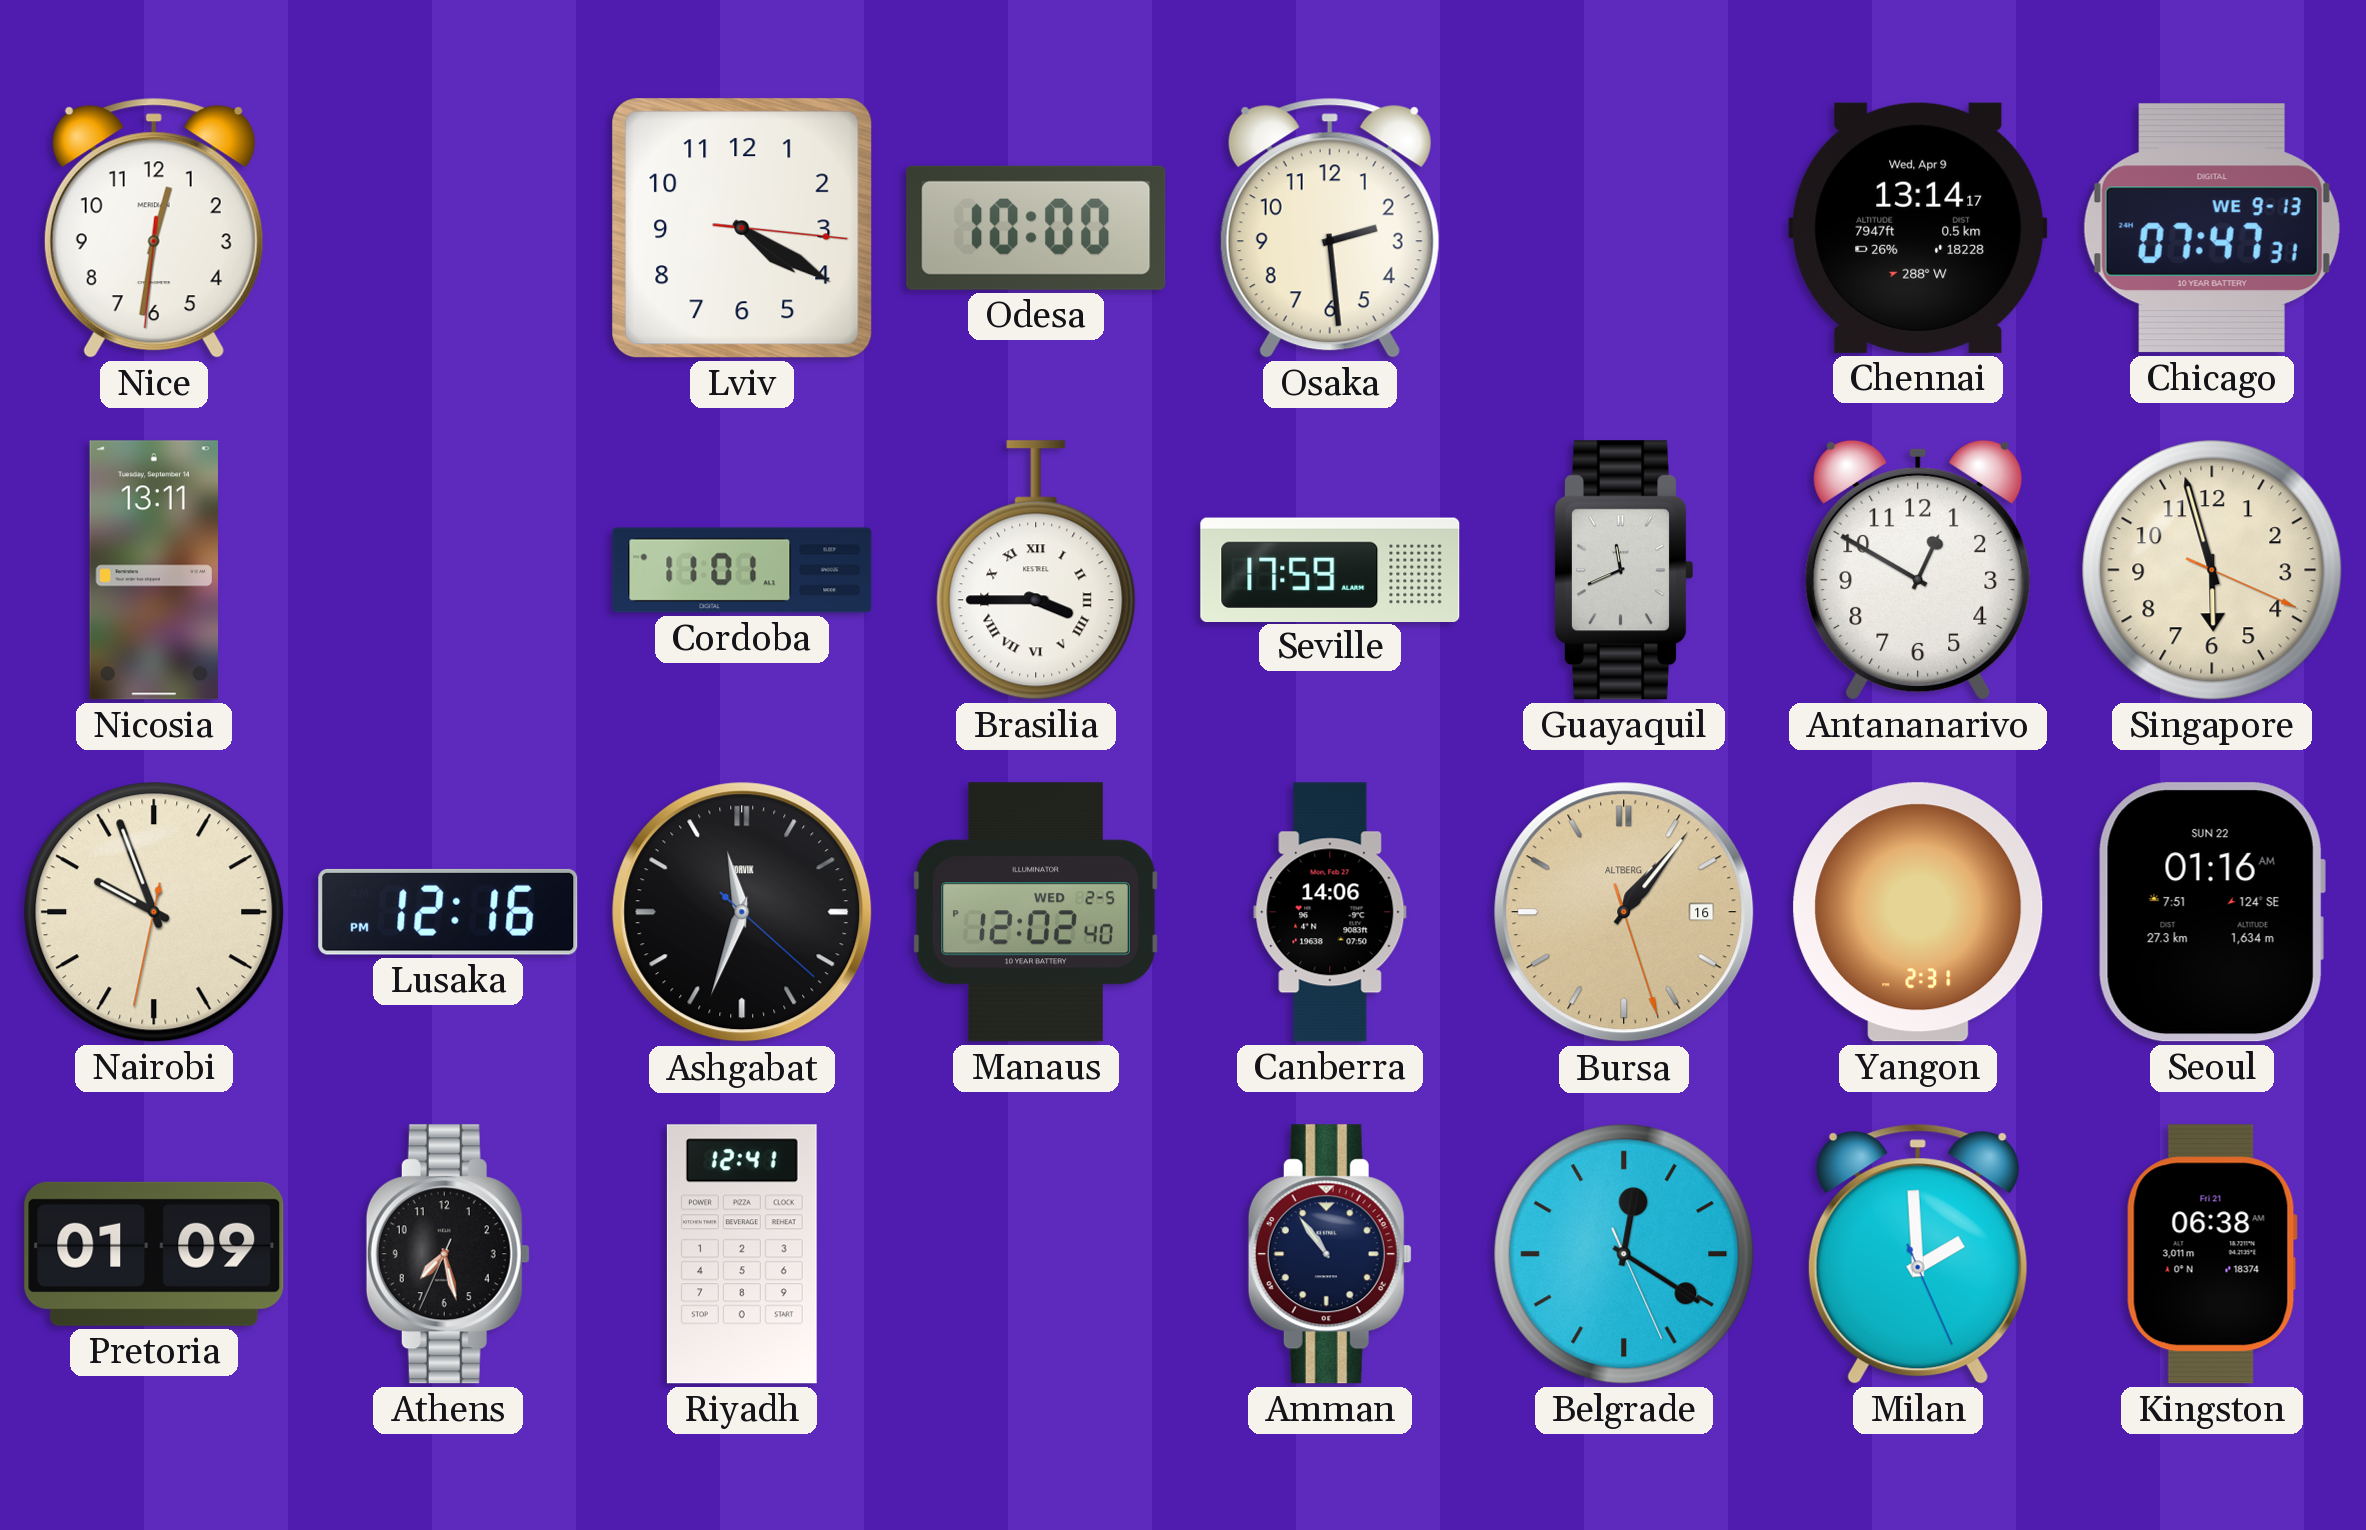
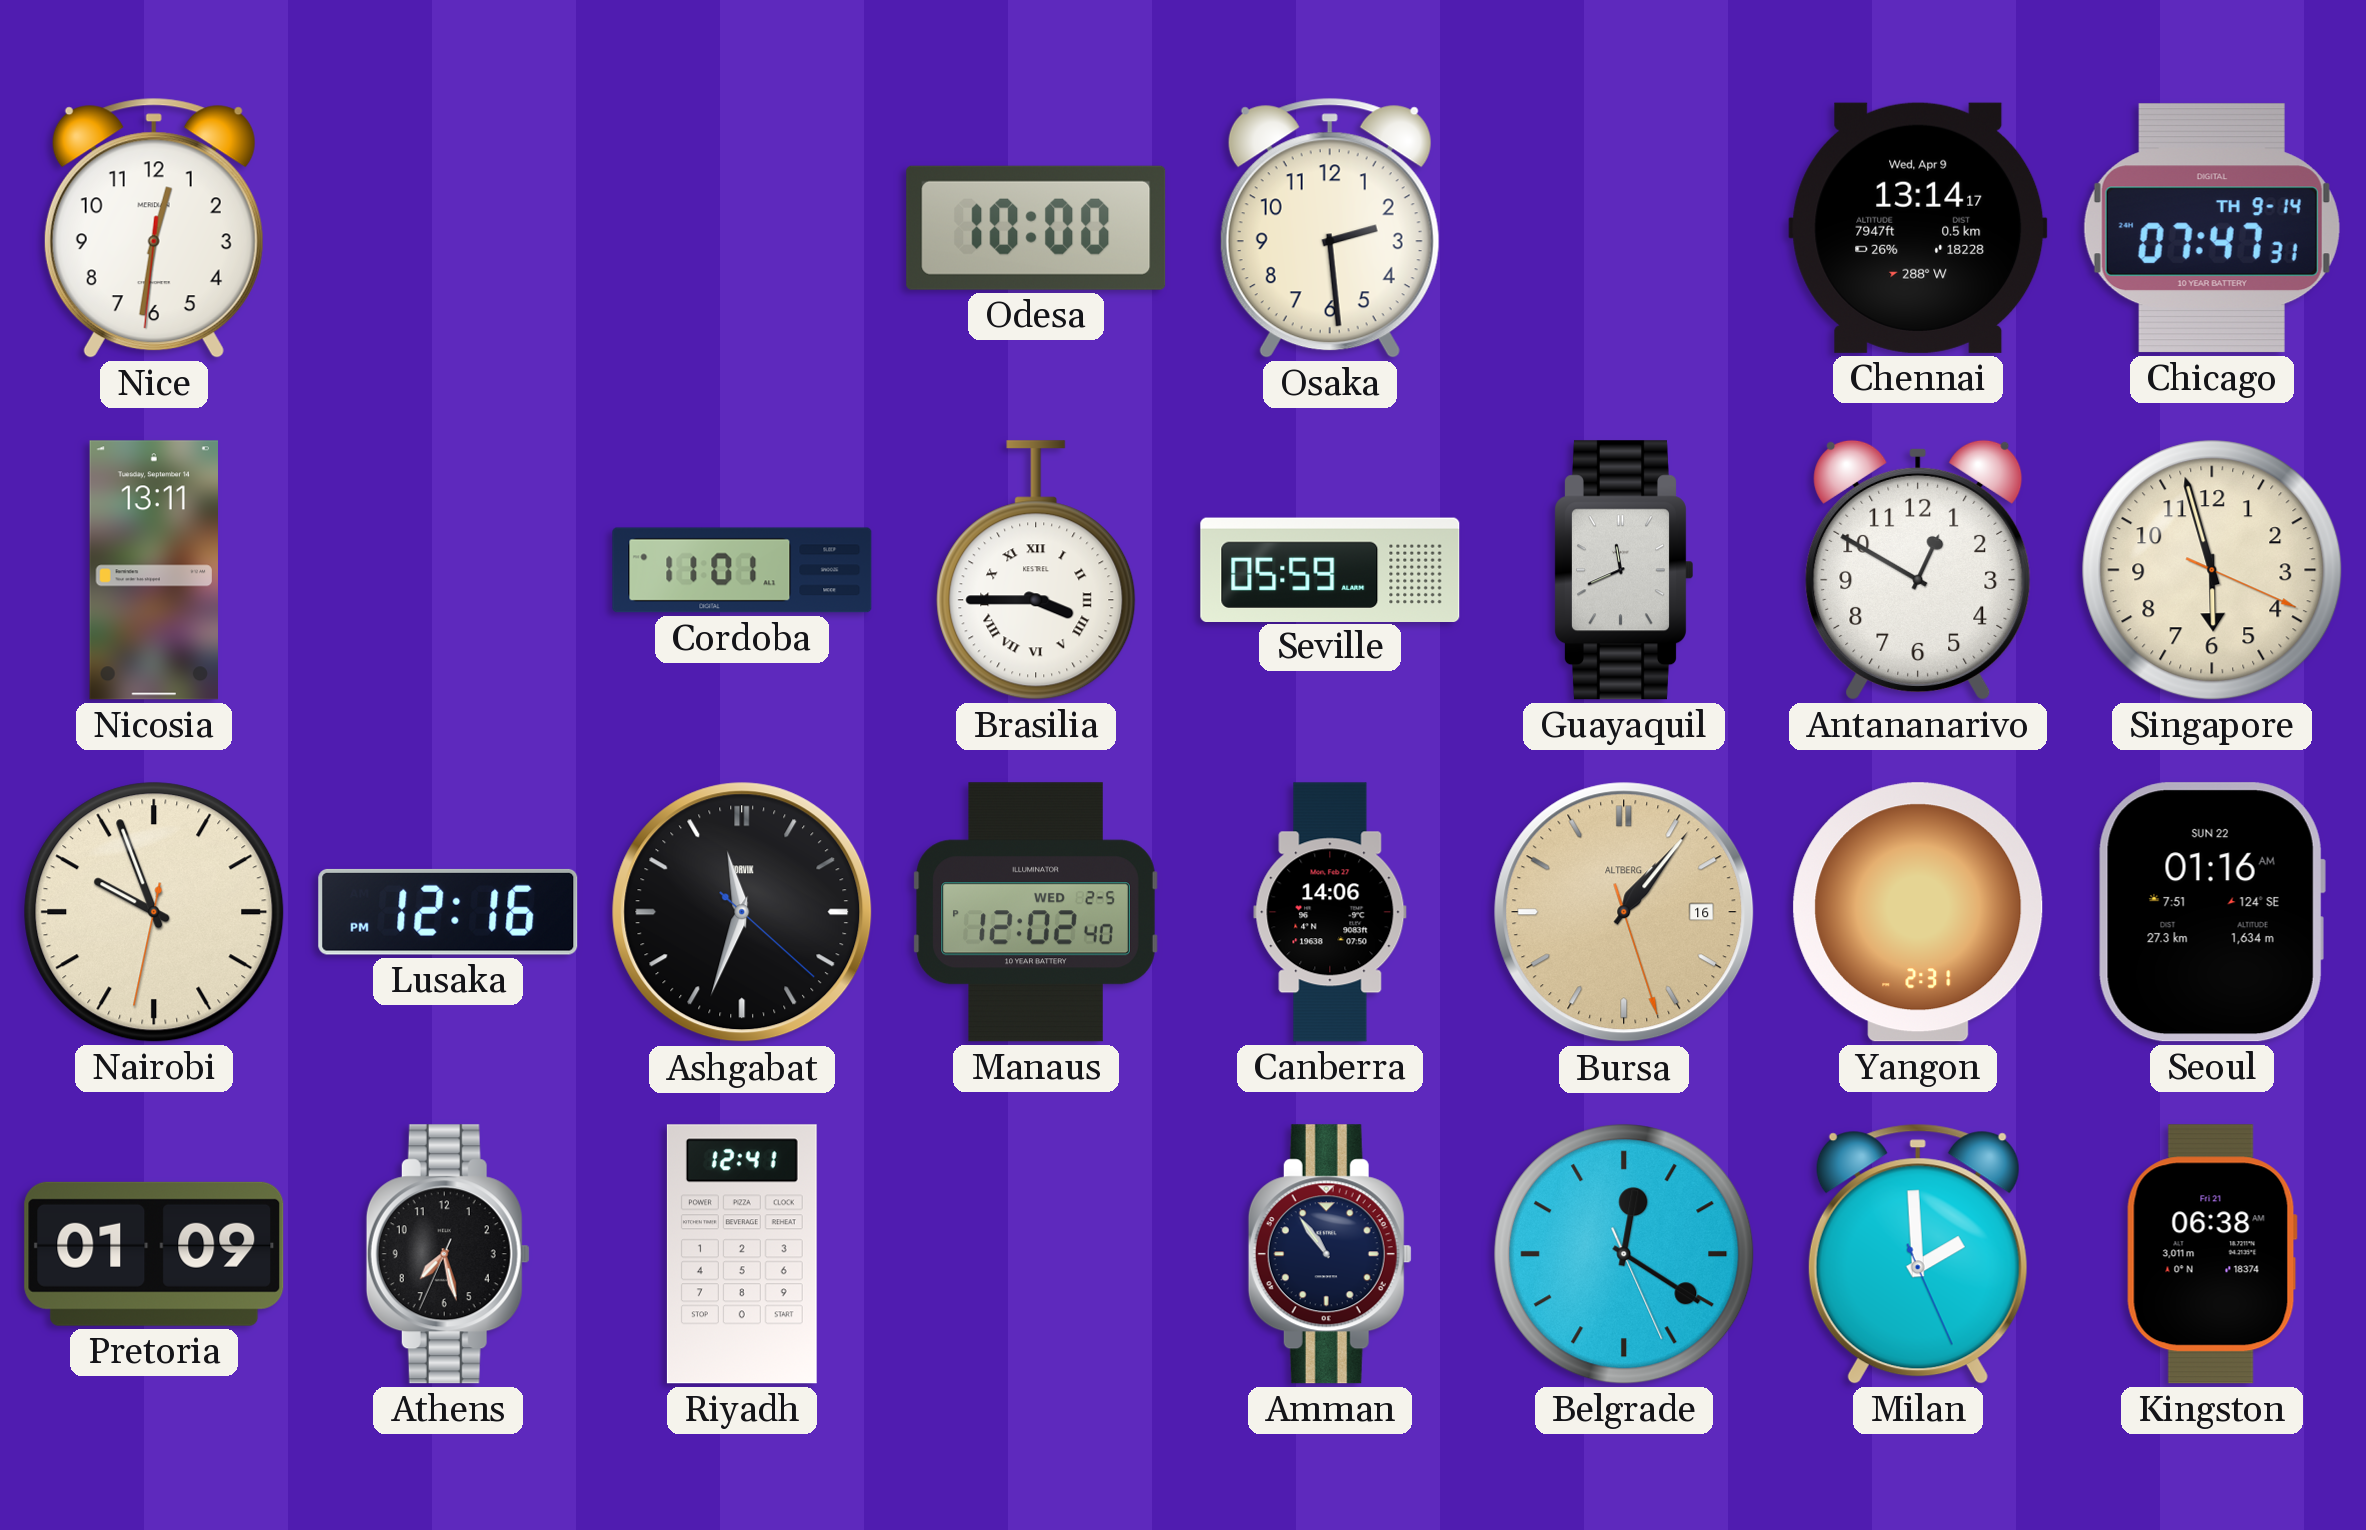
Lviv: 4:20 -> none
Chicago date: WE 9-13 -> TH 9-14
Seville: 17:59 -> 05:59
